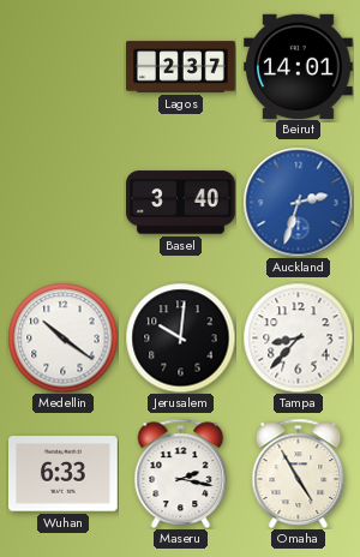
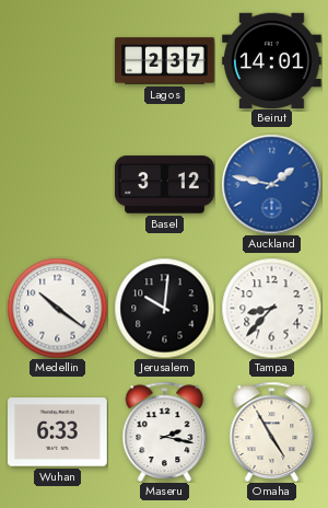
Basel: 3:40 -> 3:12
Auckland: 2:33 -> 1:47
